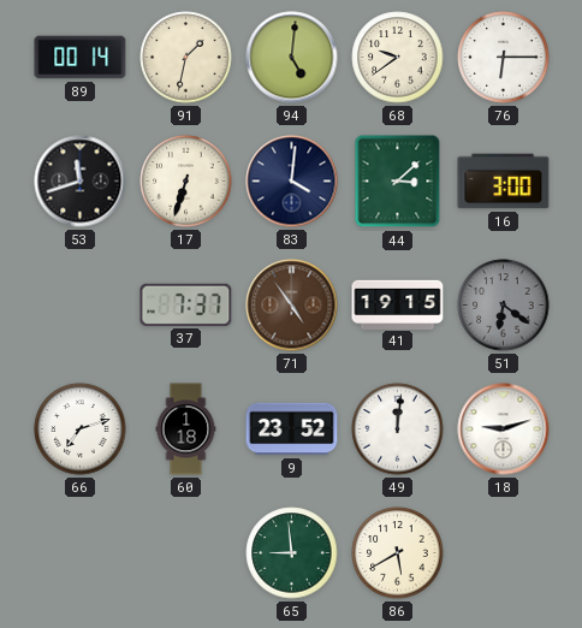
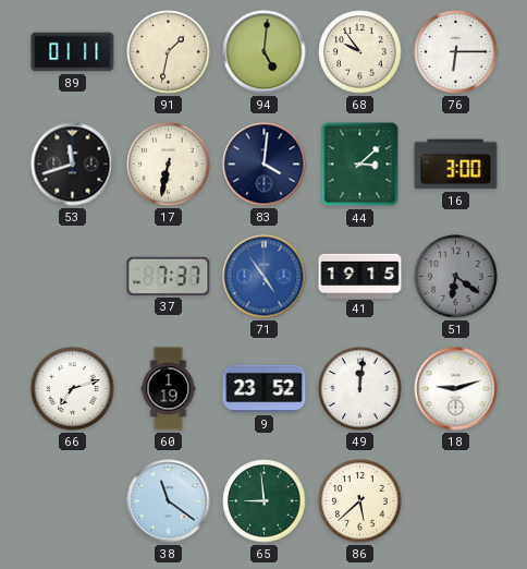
89: 00:14 -> 01:11
68: 9:39 -> 9:54
17: 6:33 -> 6:32
71 dial: brown -> blue
60: 1:18 -> 1:19
38: none -> 11:21
86: 5:40 -> 5:38
